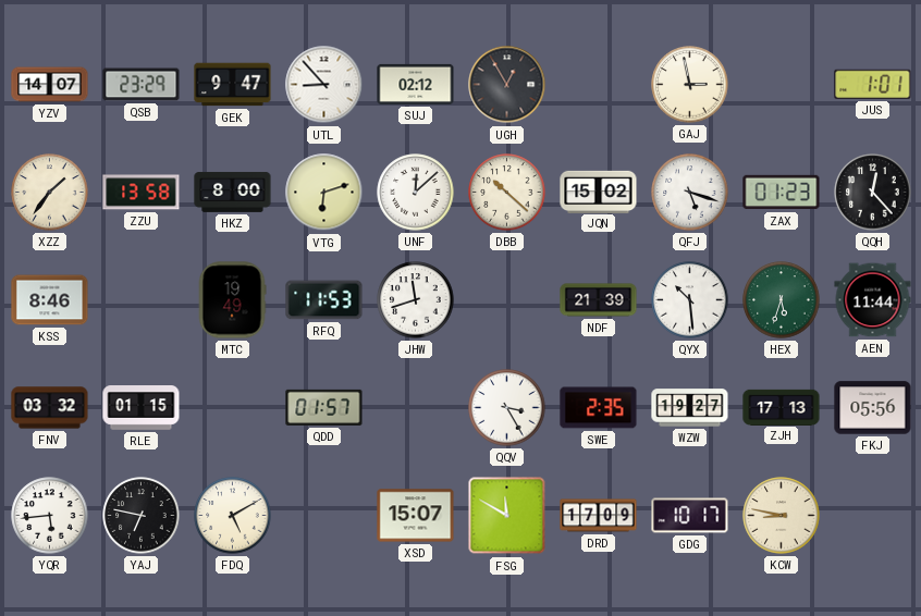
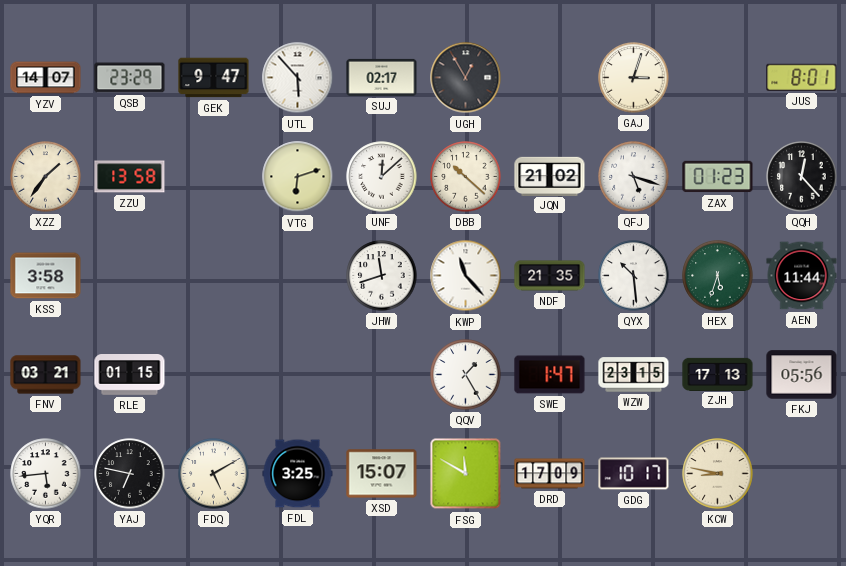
UTL: 8:53 -> 5:53
SUJ: 02:12 -> 02:17
GAJ: 2:58 -> 3:03
JUS: 1:01 -> 8:01
HKZ: 8:00 -> none
JQN: 15:02 -> 21:02
KSS: 8:46 -> 3:58
MTC: 19:49 -> none
RFQ: 11:53 -> none
KWP: none -> 11:23
NDF: 21:39 -> 21:35
FNV: 03:32 -> 03:21
QDD: 01:57 -> none
QQV: 3:25 -> 1:25
SWE: 2:35 -> 1:47
WZW: 19:27 -> 23:15
FDL: none -> 3:25
